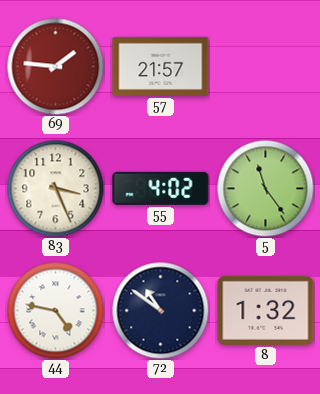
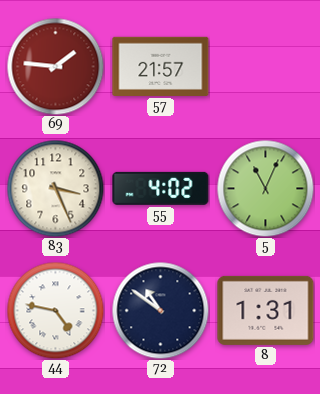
5: 11:24 -> 11:04
8: 1:32 -> 1:31
